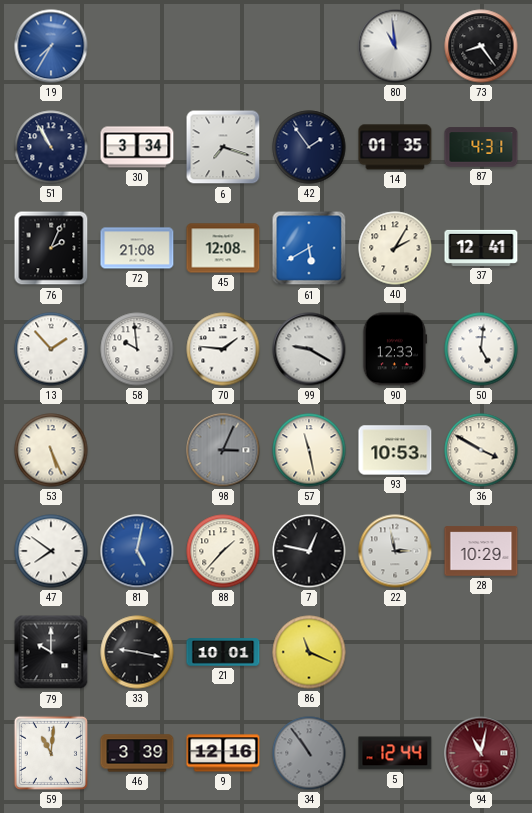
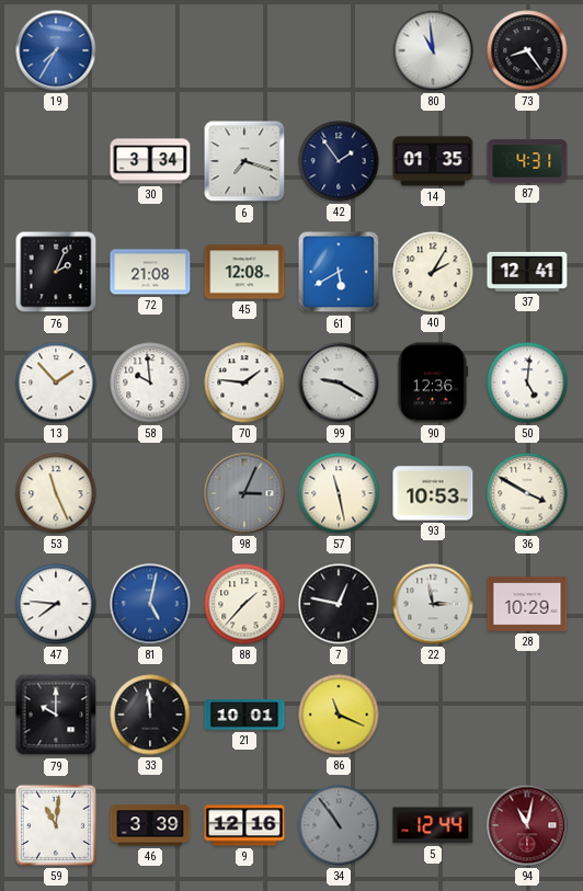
51: 10:55 -> none
90: 12:33 -> 12:36
53: 5:26 -> 11:26
47: 7:51 -> 7:46
33: 9:17 -> 11:59
